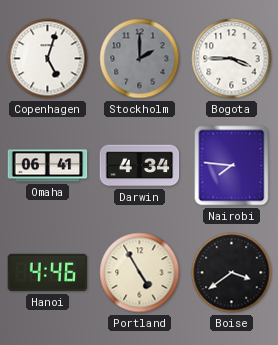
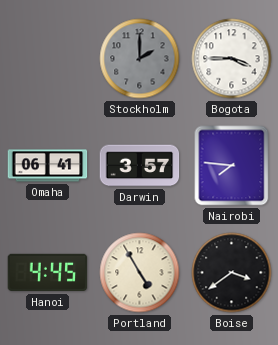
Copenhagen: 5:03 -> none
Darwin: 4:34 -> 3:57
Hanoi: 4:46 -> 4:45
